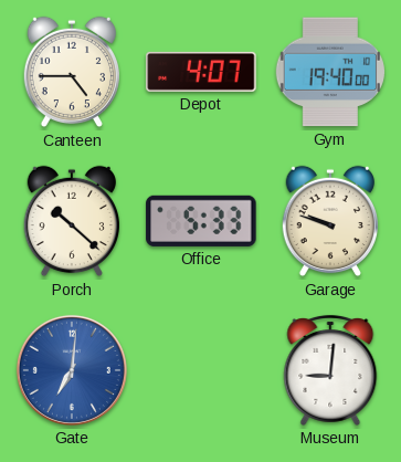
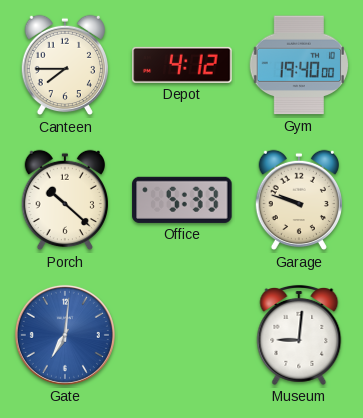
Canteen: 4:45 -> 7:45
Depot: 4:07 -> 4:12
